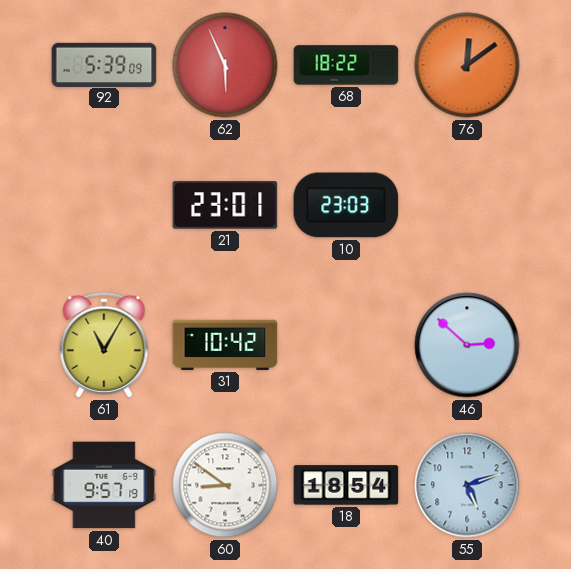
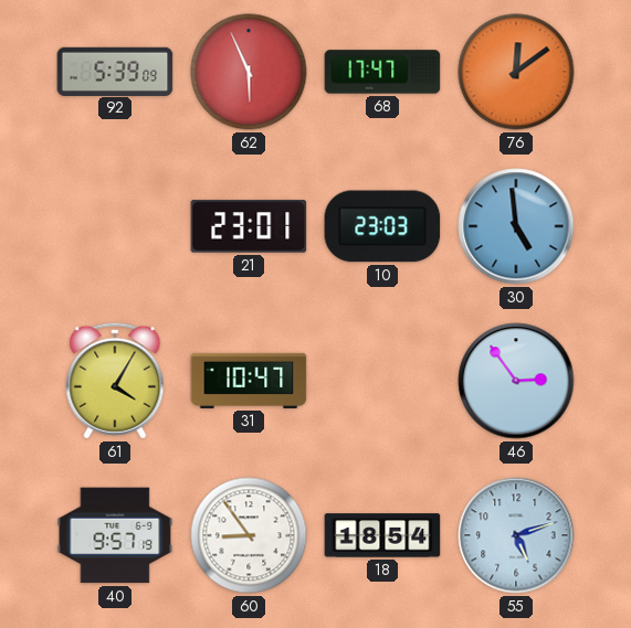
68: 18:22 -> 17:47
30: none -> 4:59
61: 11:05 -> 4:05
31: 10:42 -> 10:47
46: 2:52 -> 2:54
60: 8:51 -> 8:54
